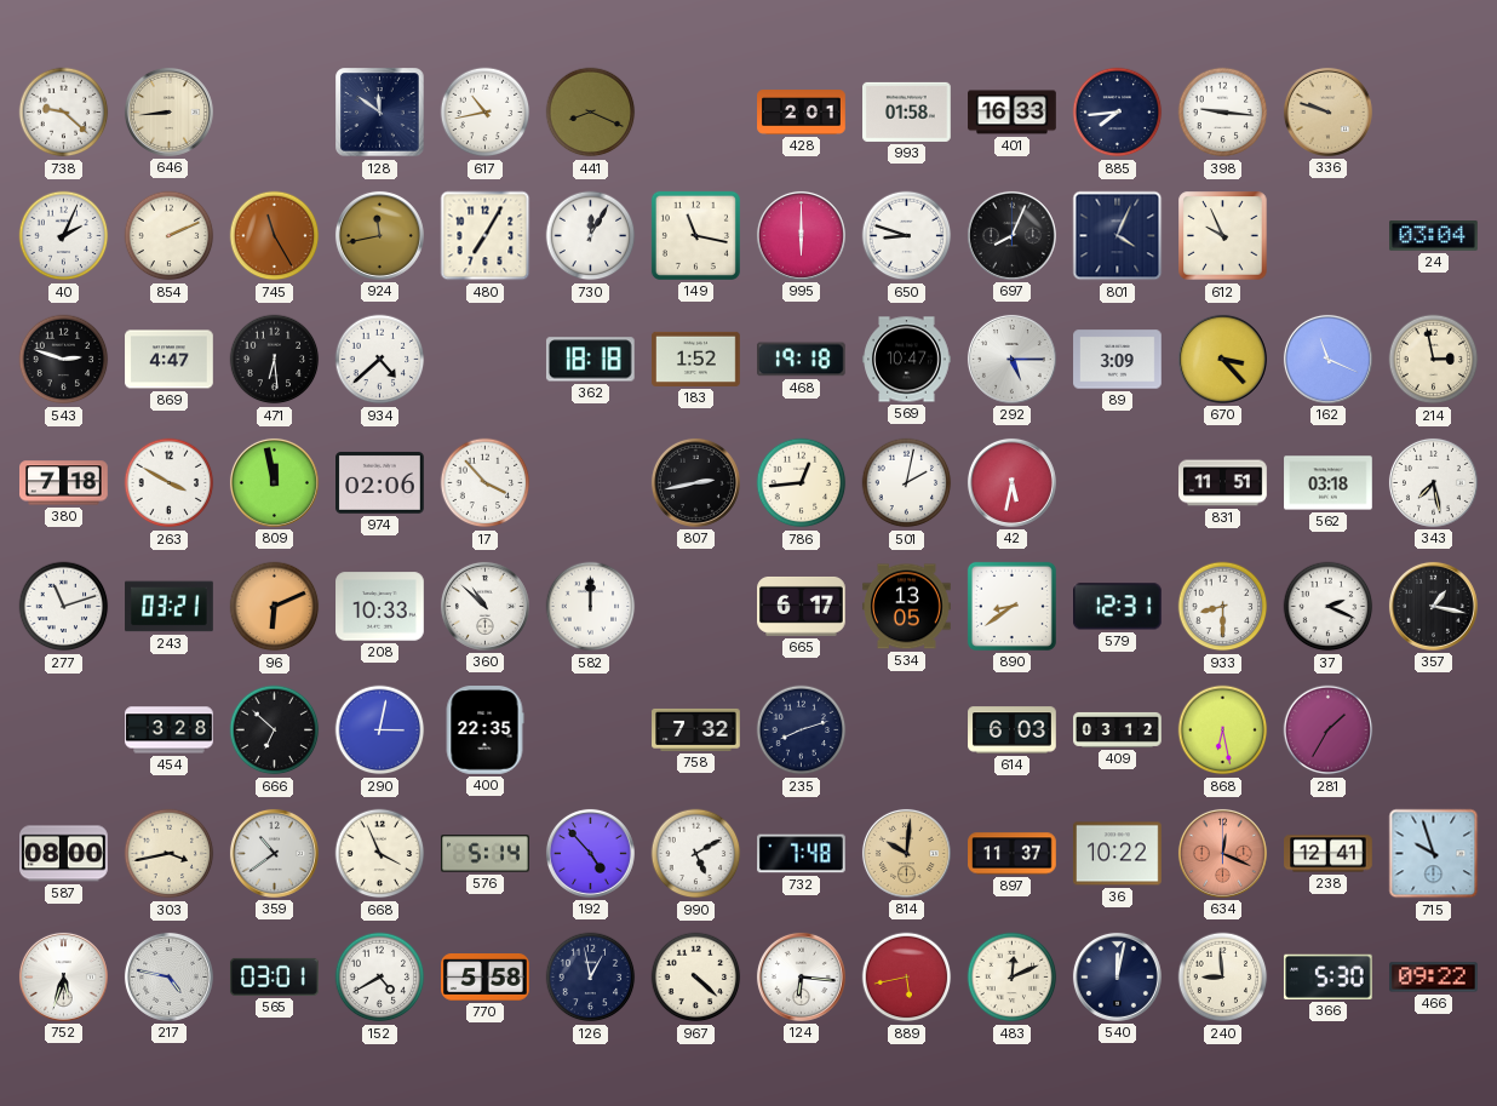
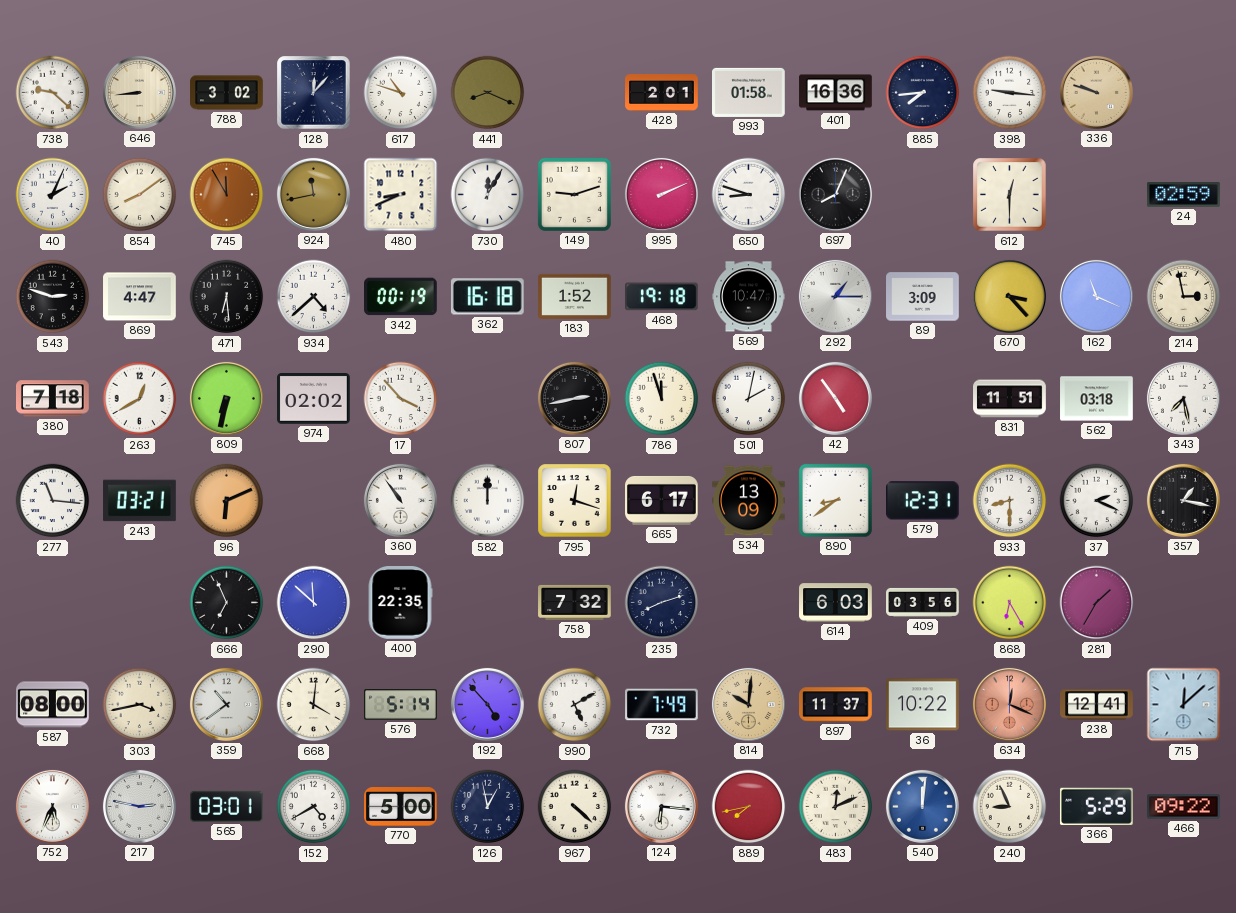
788: none -> 3:02
128: 11:51 -> 12:07
617: 10:43 -> 10:48
401: 16:33 -> 16:36
854: 2:11 -> 8:09
745: 11:25 -> 11:55
480: 7:05 -> 8:41
149: 11:17 -> 9:12
995: 6:00 -> 2:11
801: 4:04 -> none
612: 9:56 -> 12:30
24: 03:04 -> 02:59
342: none -> 00:19
362: 18:18 -> 16:18
292: 5:15 -> 1:15
263: 3:50 -> 12:40
809: 11:58 -> 6:32
974: 02:06 -> 02:02
786: 12:44 -> 11:57
42: 5:32 -> 4:54
277: 11:12 -> 11:16
208: 10:33 -> none
360: 10:52 -> 10:54
795: none -> 12:18
534: 13:05 -> 13:09
454: 3:28 -> none
666: 6:52 -> 6:56
290: 3:02 -> 11:52
409: 03:12 -> 03:56
868: 6:28 -> 6:25
668: 3:56 -> 4:01
732: 7:48 -> 7:49
715: 9:57 -> 12:08
752: 5:33 -> 5:34
217: 4:47 -> 2:47
770: 5:58 -> 5:00
889: 5:43 -> 7:43
540: 12:02 -> 12:01
540 dial: navy -> blue
240: 8:59 -> 8:56
366: 5:30 -> 5:29
